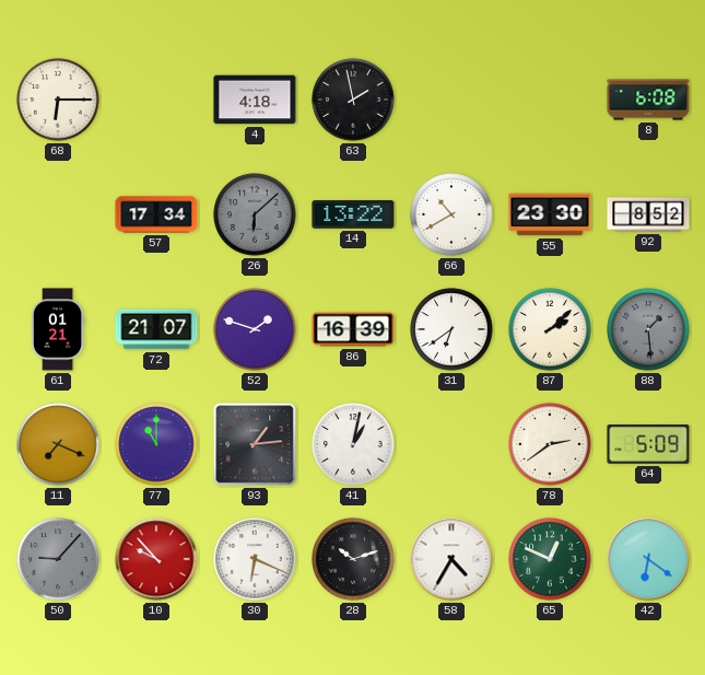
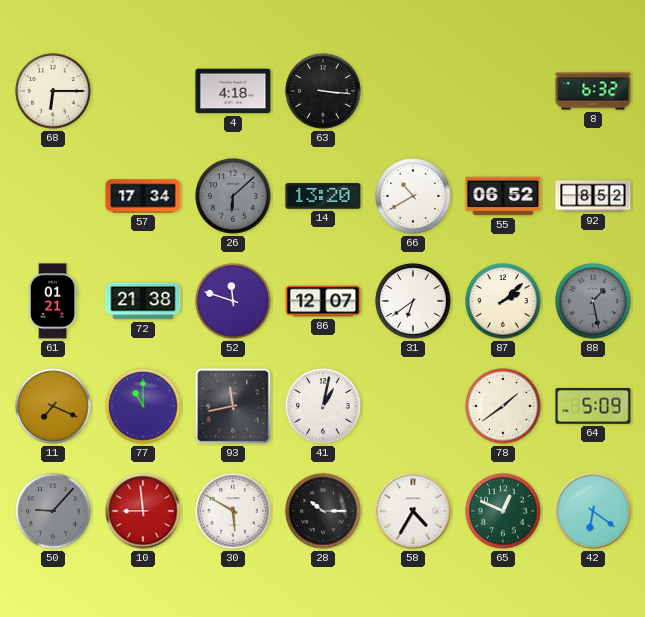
63: 1:58 -> 3:16
8: 6:08 -> 6:32
14: 13:22 -> 13:20
55: 23:30 -> 06:52
72: 21:07 -> 21:38
52: 1:48 -> 11:48
86: 16:39 -> 12:07
88: 1:29 -> 1:28
93: 1:14 -> 11:43
78: 2:39 -> 1:39
10: 9:53 -> 8:59
30: 6:19 -> 5:50
28: 10:12 -> 10:15
